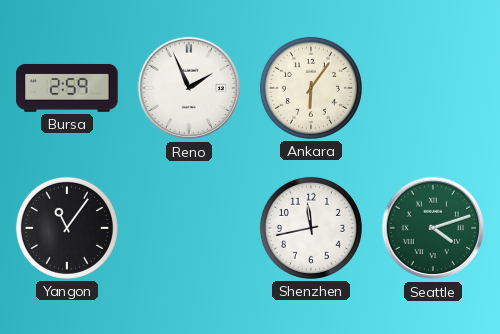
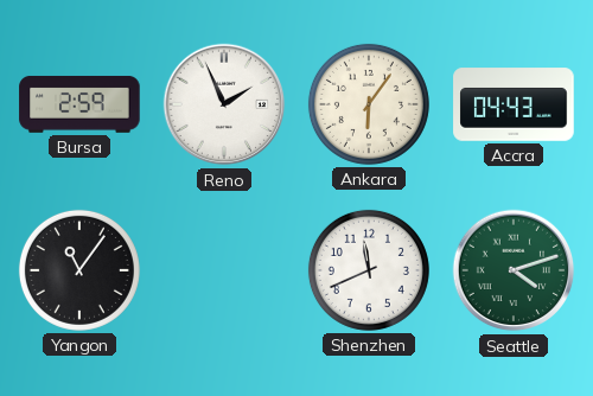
Accra: none -> 04:43
Shenzhen: 11:43 -> 11:41
